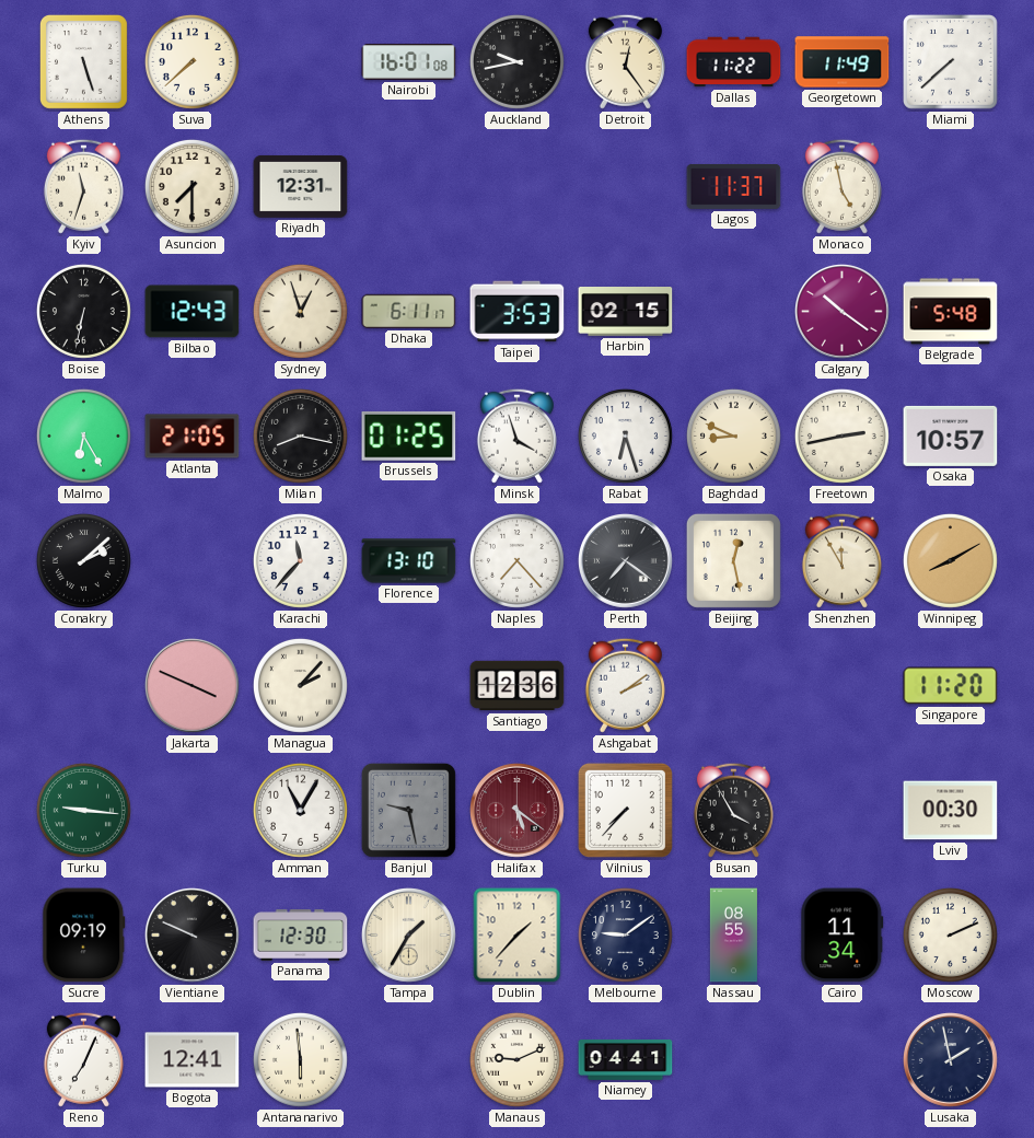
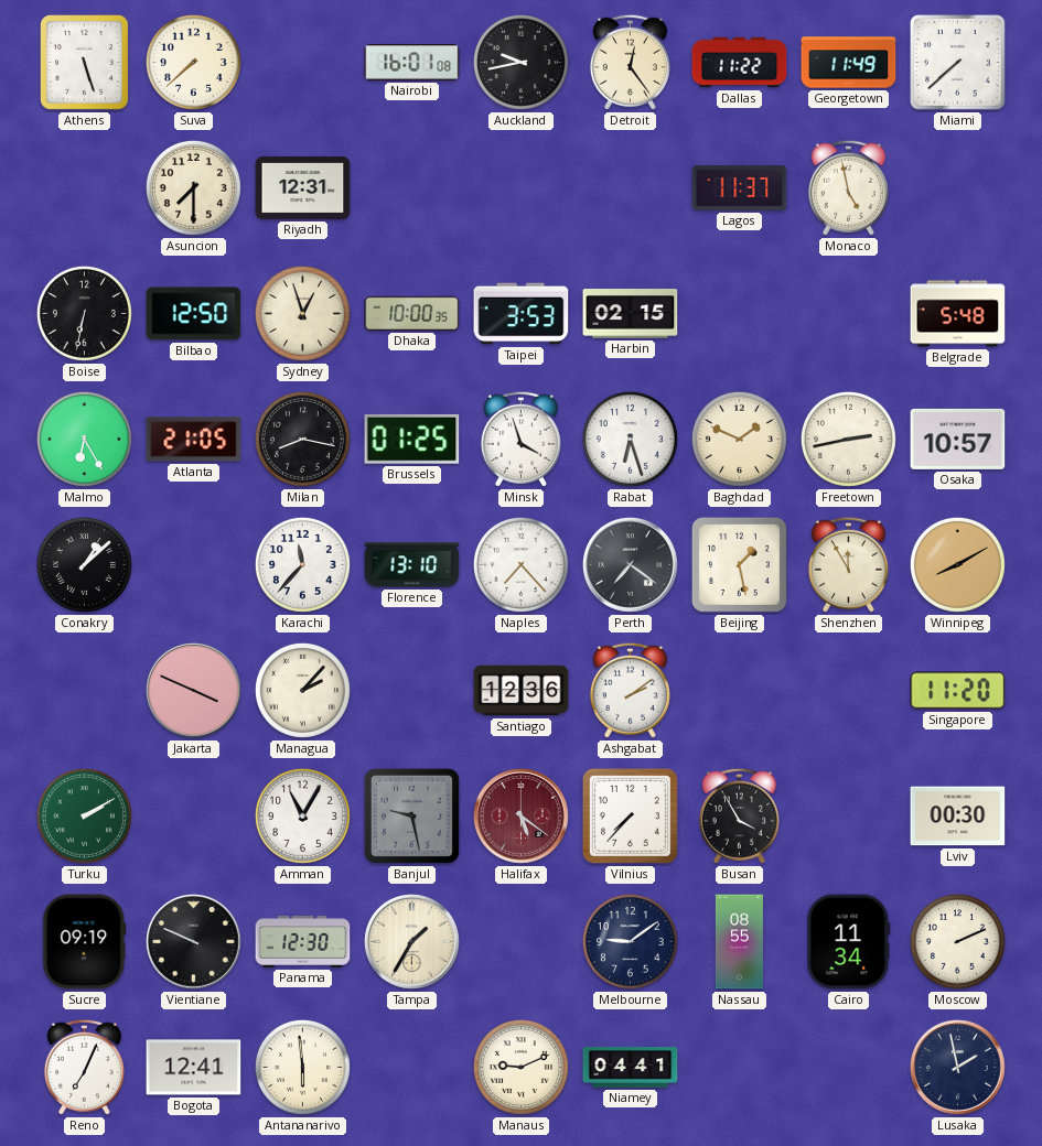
Kyiv: 11:33 -> none
Bilbao: 12:43 -> 12:50
Dhaka: 6:11 -> 10:00
Calgary: 10:21 -> none
Baghdad: 8:49 -> 1:49
Conakry: 2:08 -> 1:08
Beijing: 12:28 -> 1:28
Turku: 9:16 -> 2:10
Dublin: 1:37 -> none
